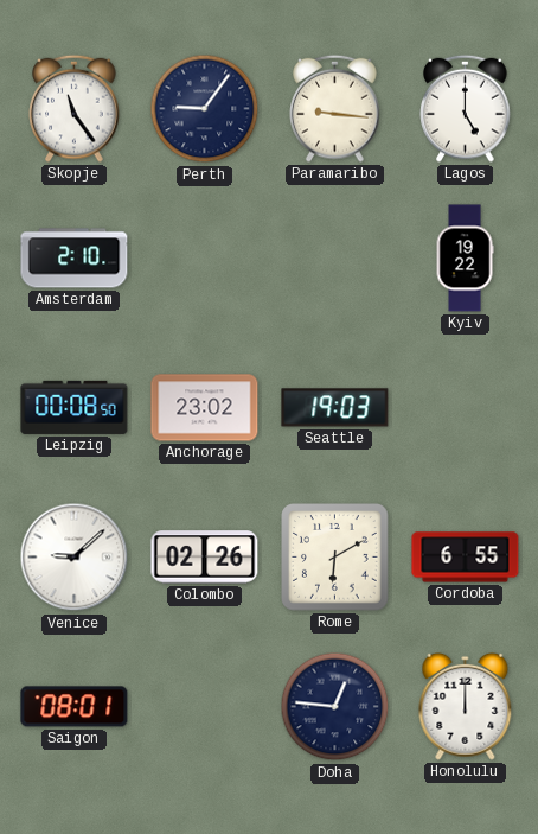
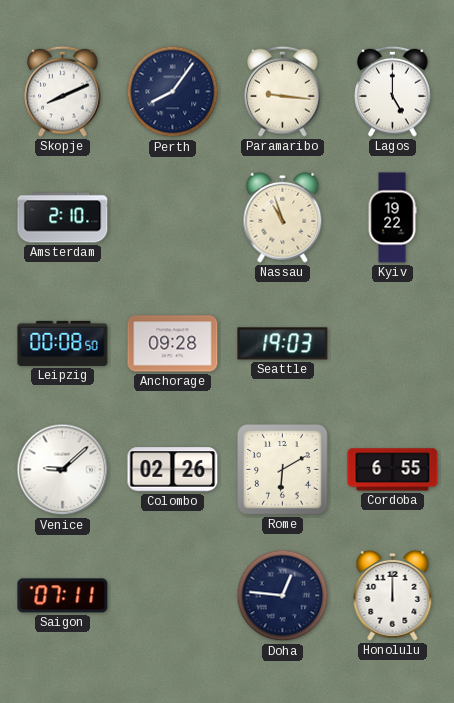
Skopje: 11:24 -> 8:11
Perth: 9:06 -> 8:06
Nassau: none -> 10:57
Anchorage: 23:02 -> 09:28
Saigon: 08:01 -> 07:11
